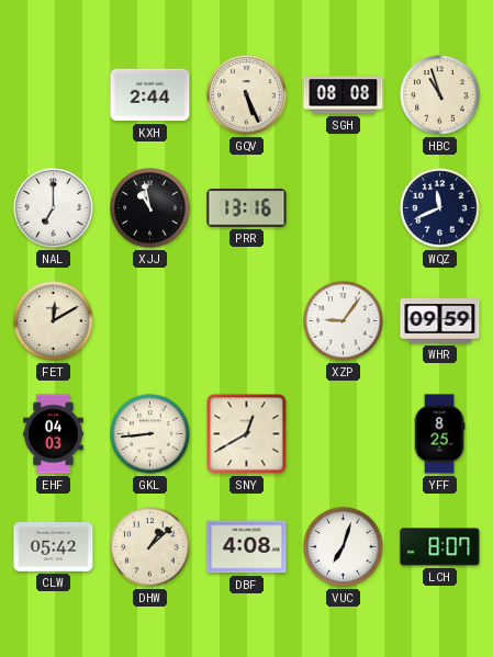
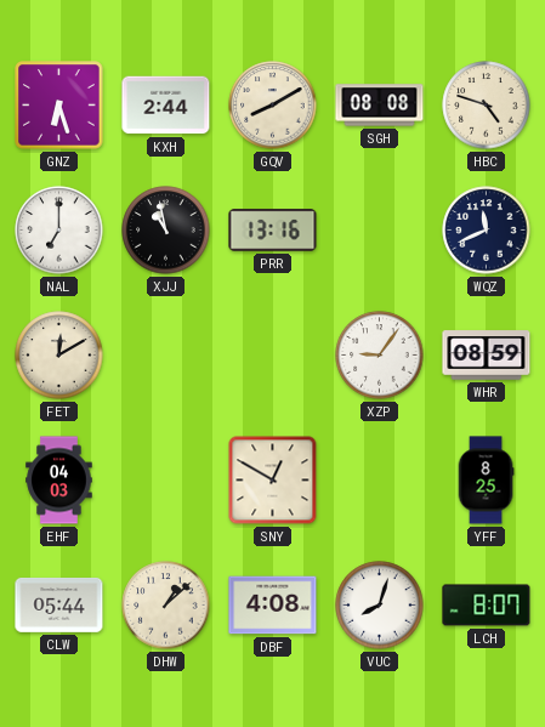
GNZ: none -> 6:27
GQV: 5:26 -> 8:10
HBC: 10:57 -> 4:48
WHR: 09:59 -> 08:59
GKL: 8:44 -> none
SNY: 12:40 -> 12:50
CLW: 05:42 -> 05:44
VUC: 7:03 -> 8:03
